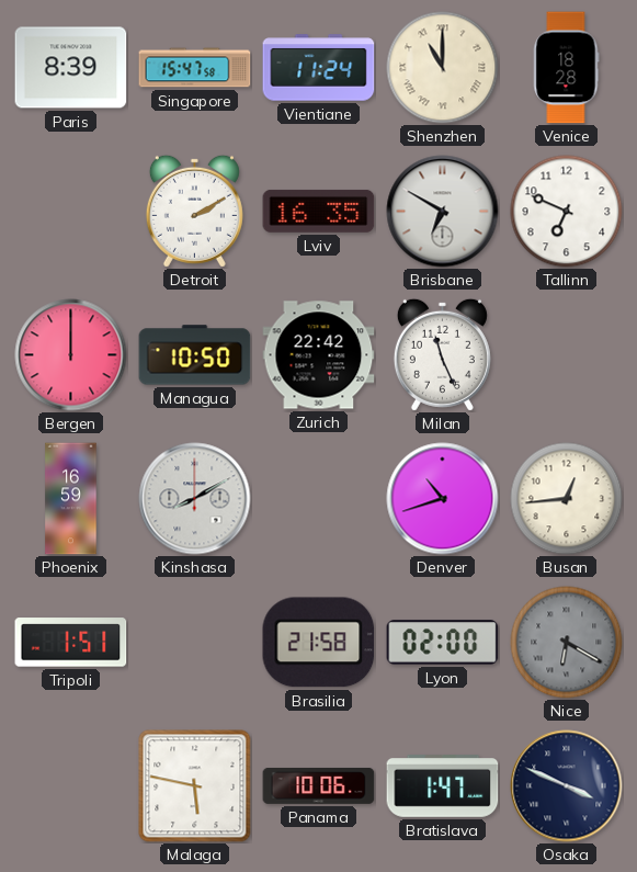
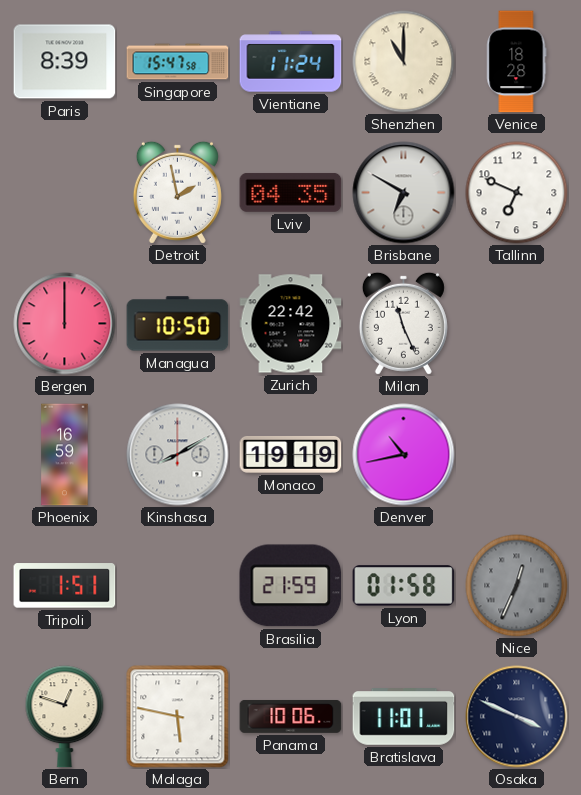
Detroit: 2:10 -> 1:58
Lviv: 16:35 -> 04:35
Monaco: none -> 19:19
Denver: 10:42 -> 10:43
Busan: 12:44 -> none
Brasilia: 21:58 -> 21:59
Lyon: 02:00 -> 01:58
Nice: 6:20 -> 12:34
Bern: none -> 12:48
Bratislava: 1:47 -> 11:01
